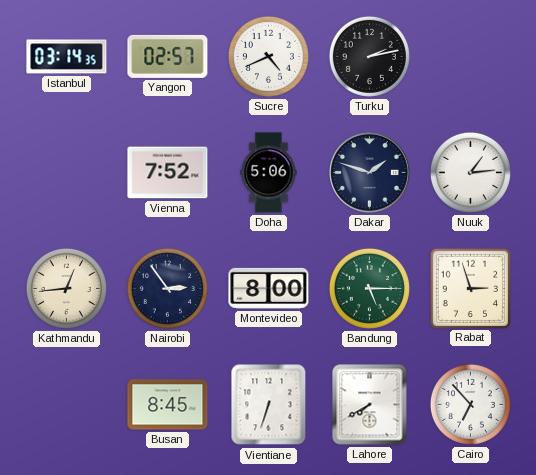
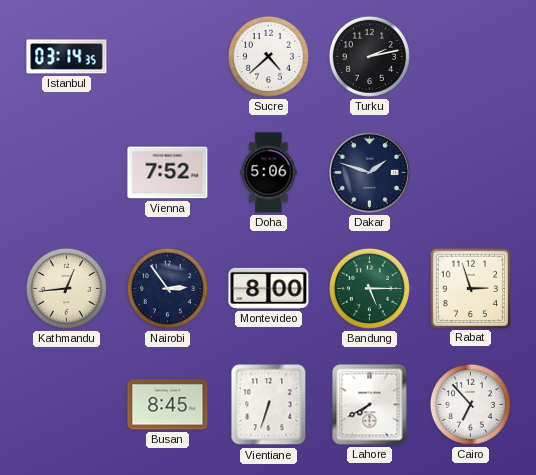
Yangon: 02:57 -> none
Sucre: 4:41 -> 4:38
Nuuk: 1:14 -> none
